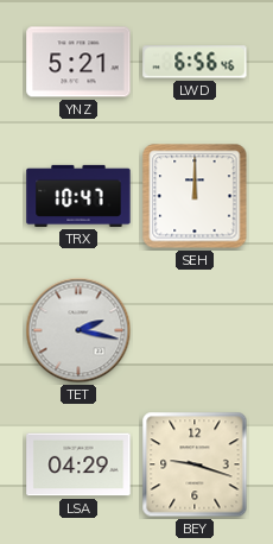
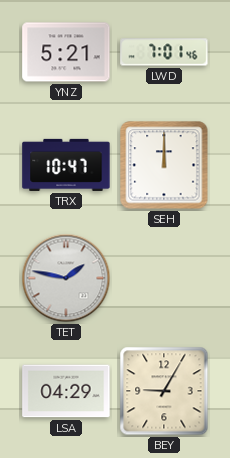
LWD: 6:56 -> 7:01
TET: 2:17 -> 1:47
BEY: 9:18 -> 9:05
